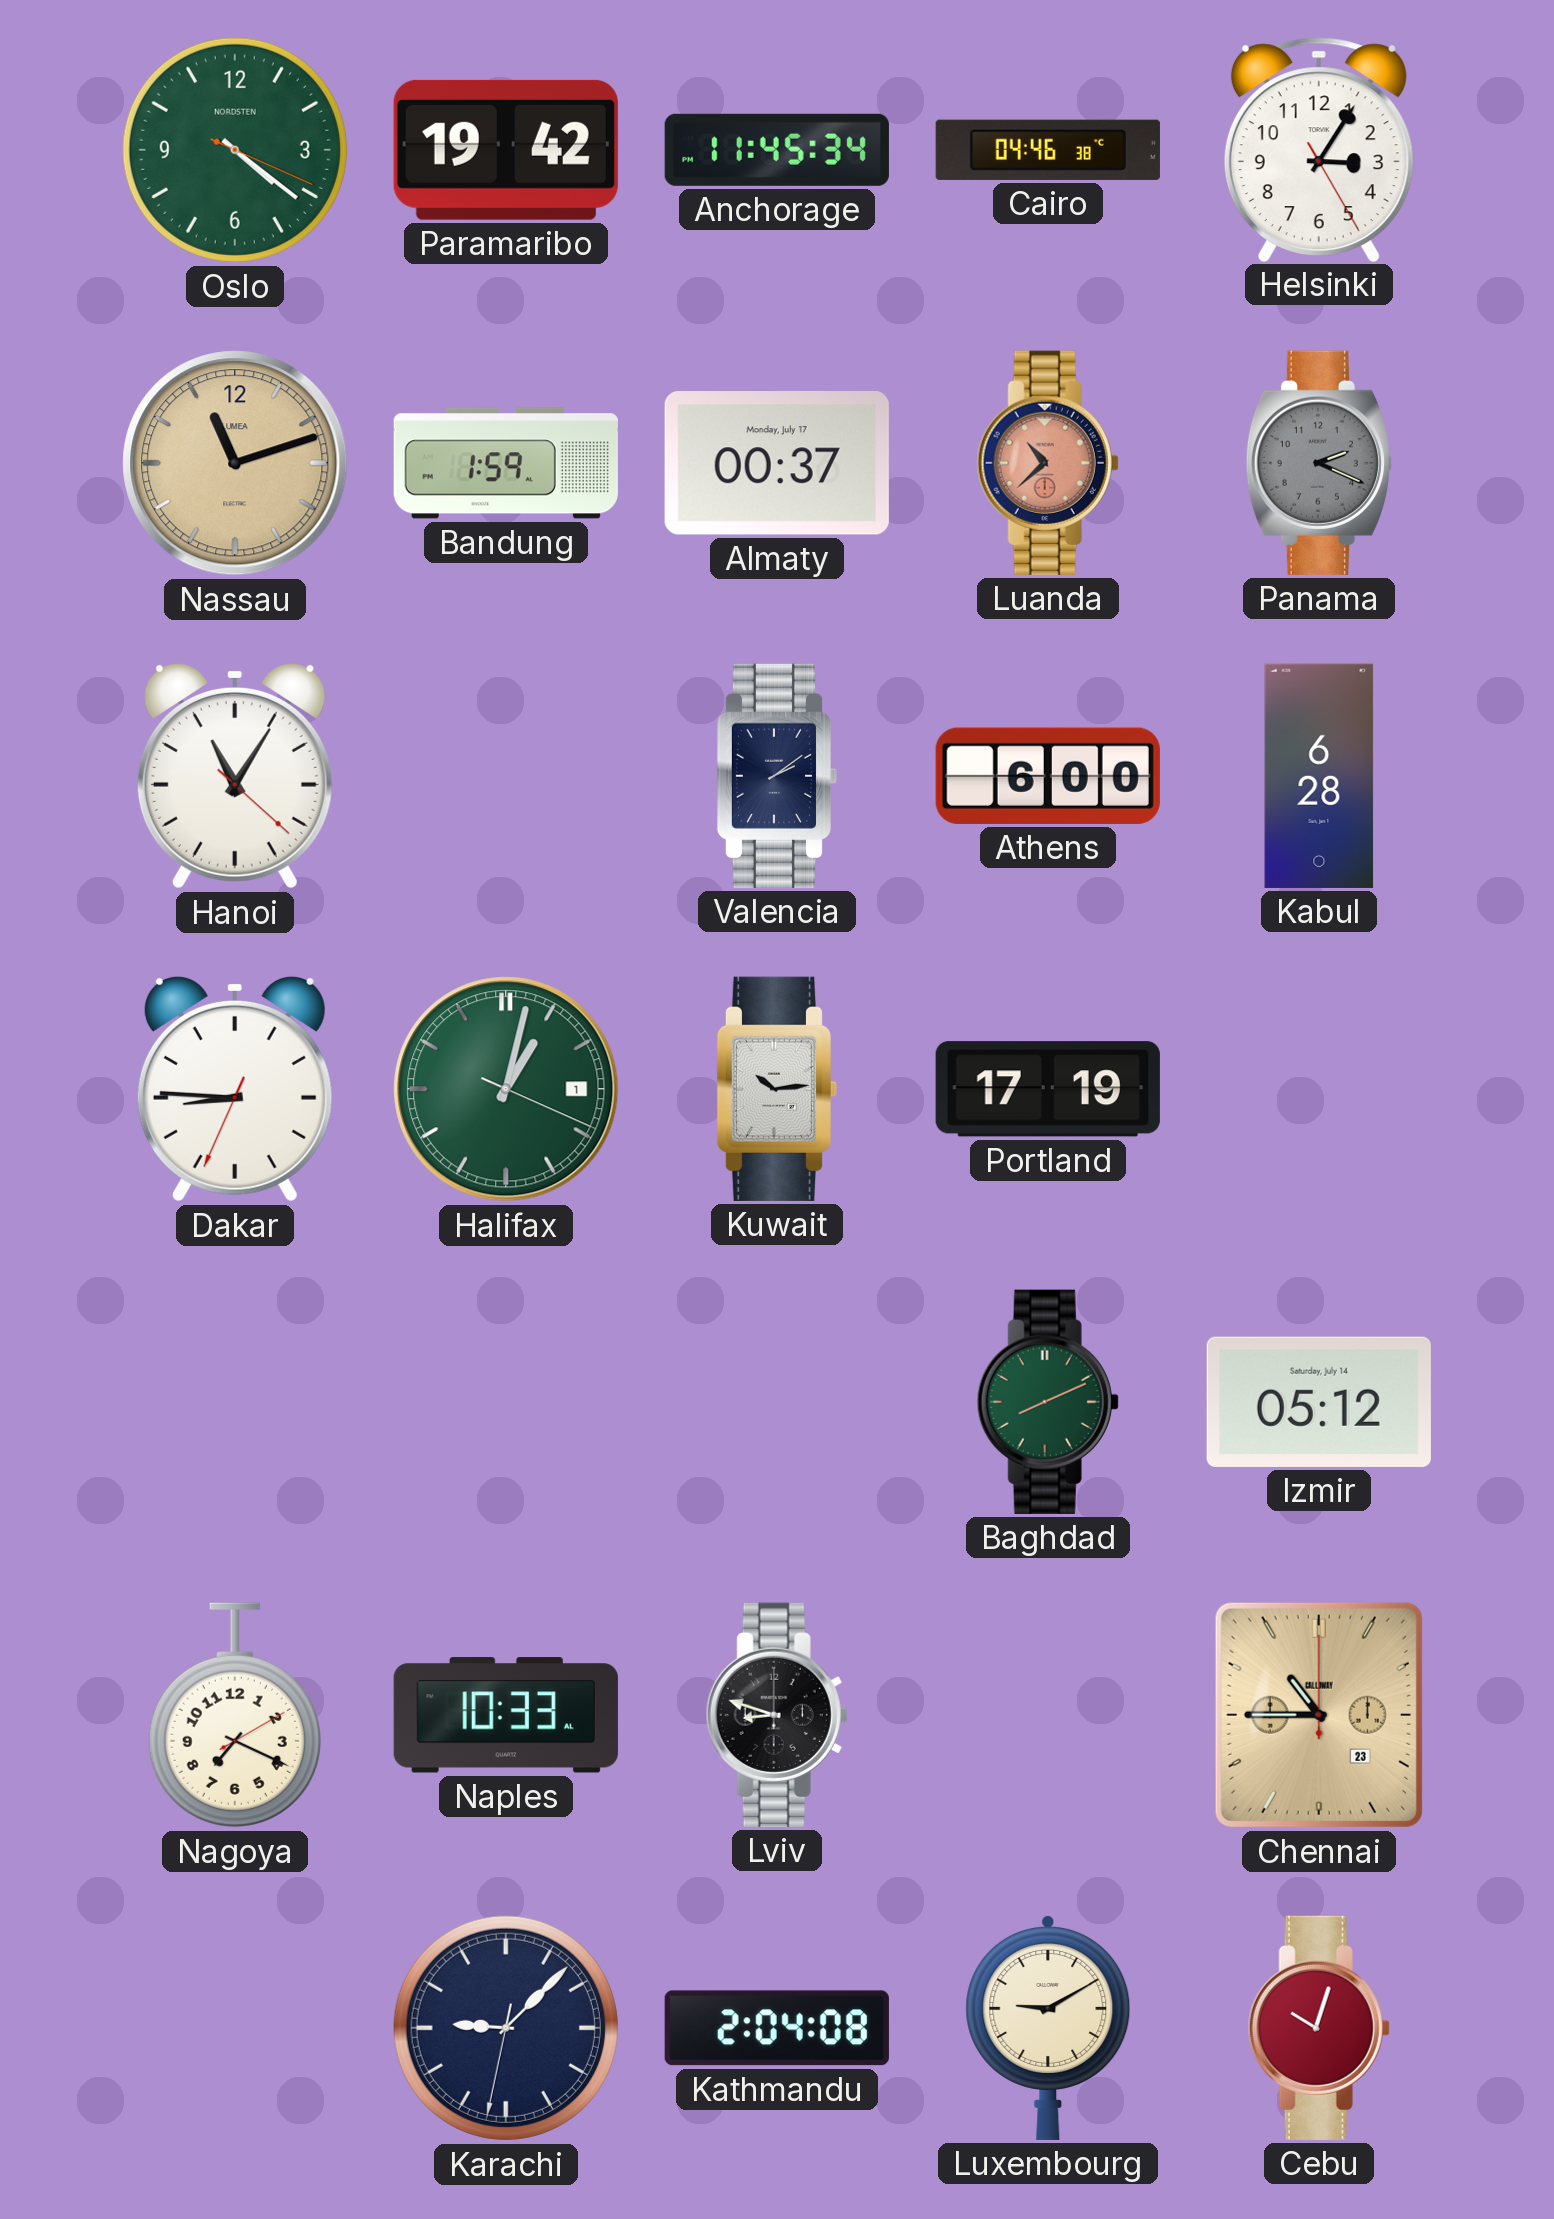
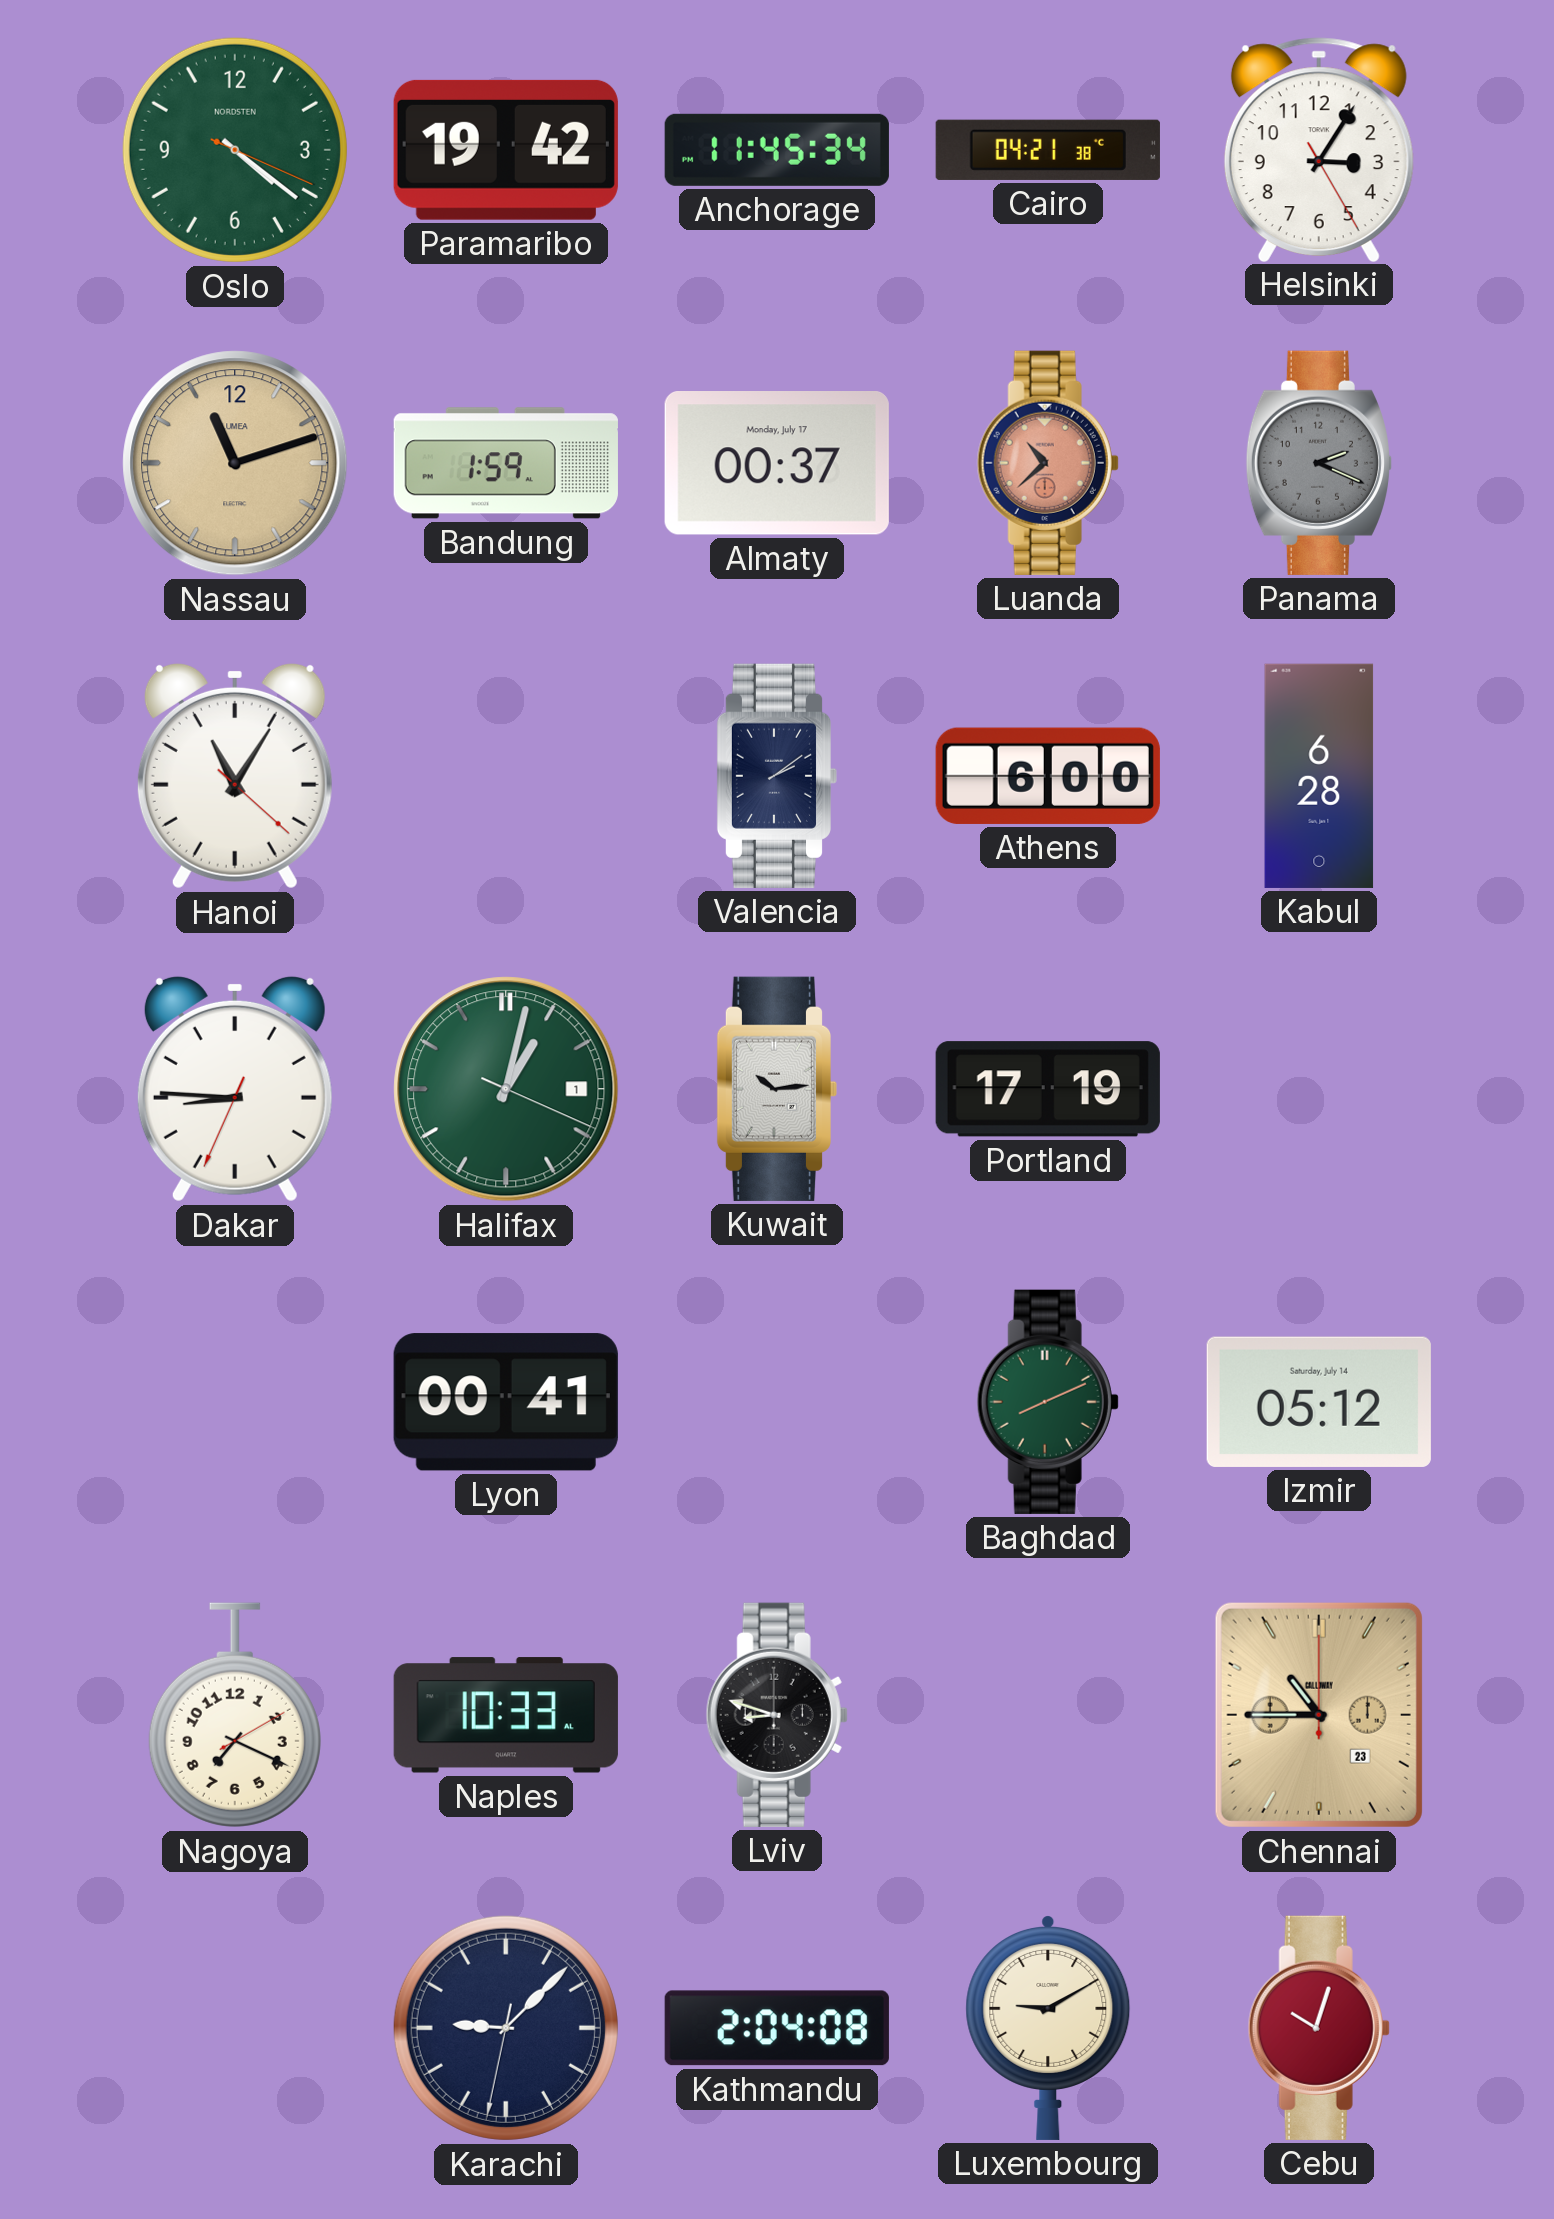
Cairo: 04:46 -> 04:21
Lyon: none -> 00:41
